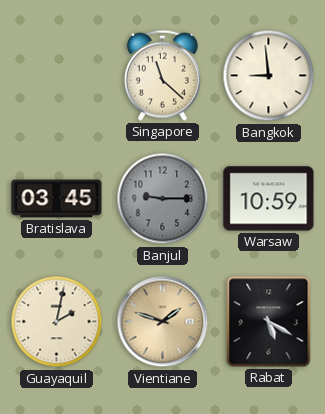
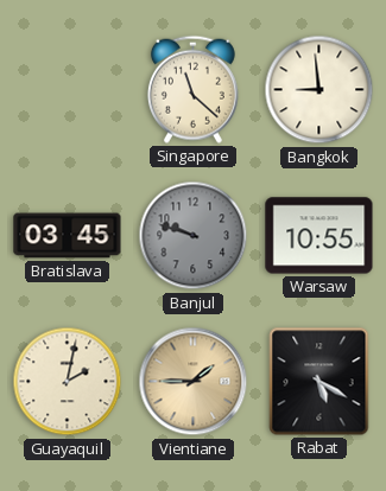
Banjul: 9:15 -> 9:48
Warsaw: 10:59 -> 10:55
Vientiane: 1:48 -> 1:45
